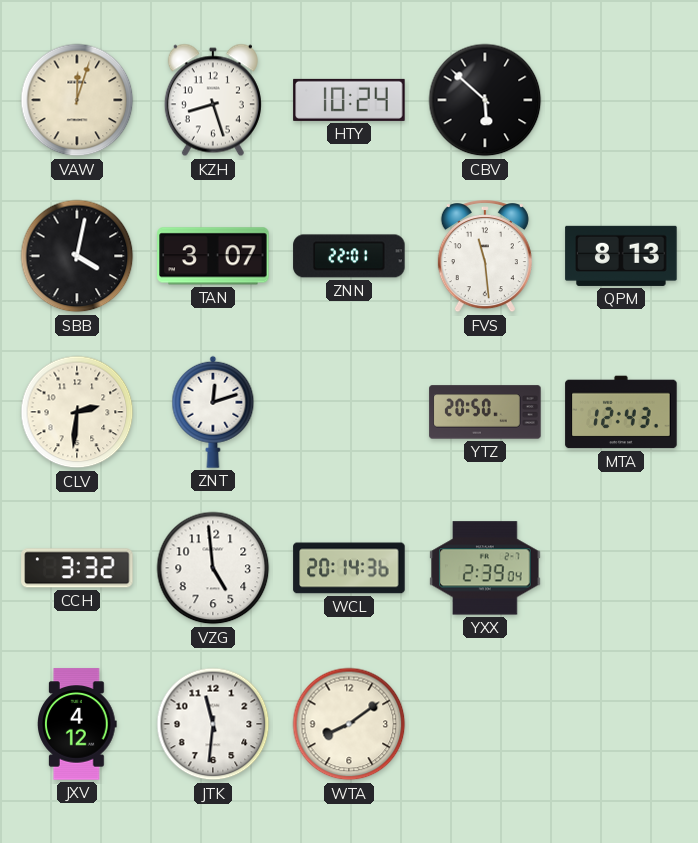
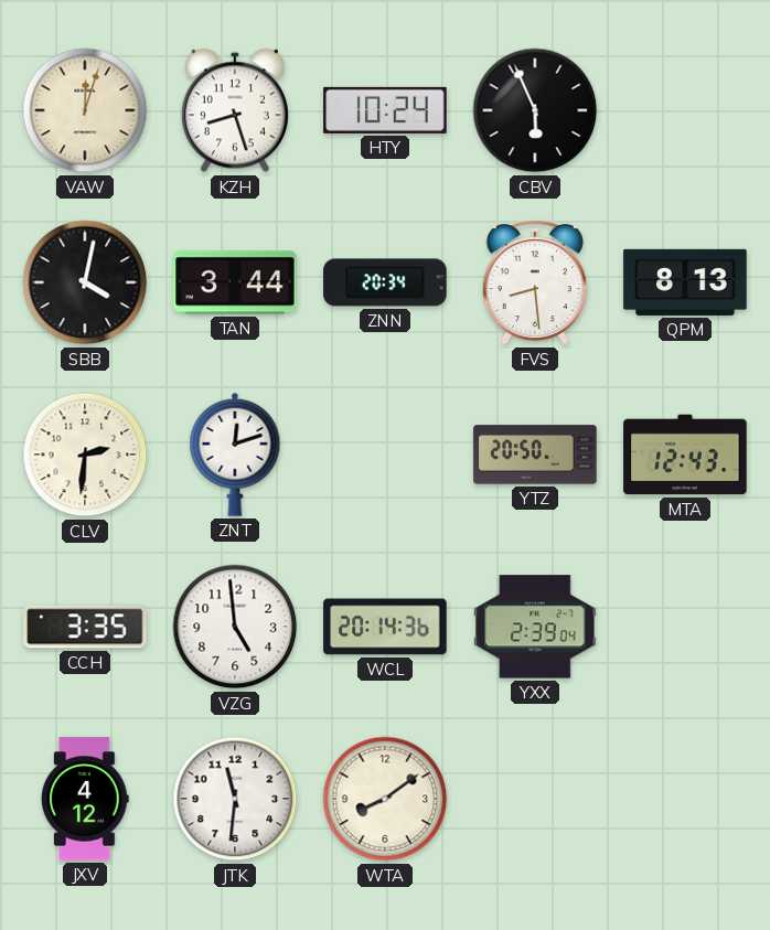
CBV: 5:52 -> 5:56
TAN: 3:07 -> 3:44
ZNN: 22:01 -> 20:34
FVS: 11:29 -> 8:29
CCH: 3:32 -> 3:35
